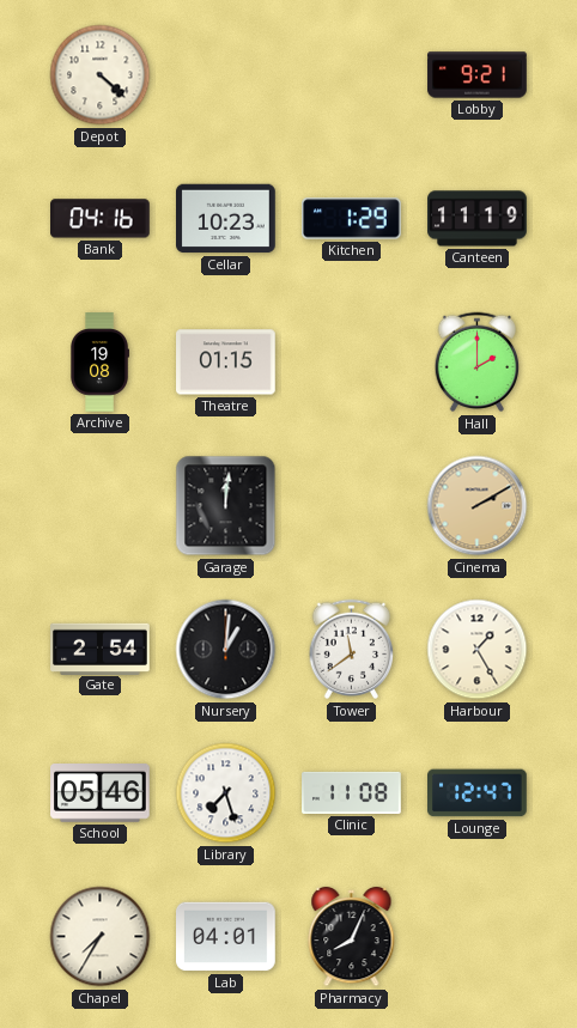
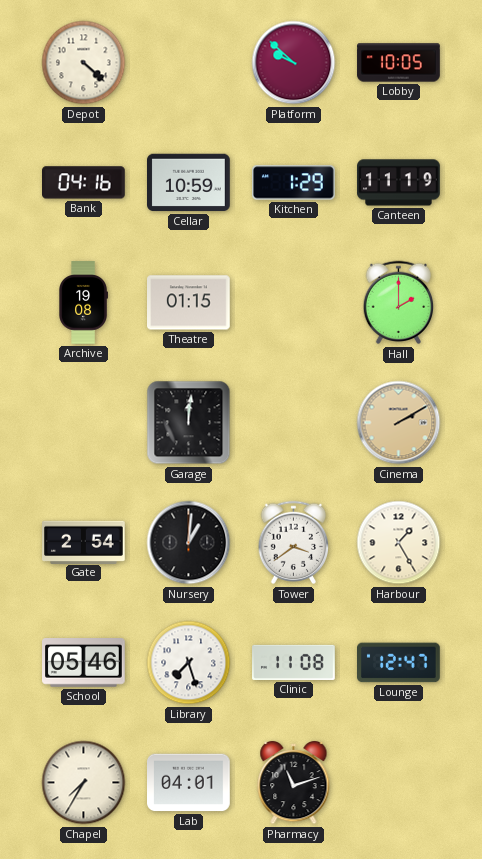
Platform: none -> 9:52
Lobby: 9:21 -> 10:05
Cellar: 10:23 -> 10:59
Tower: 11:39 -> 3:39
Pharmacy: 8:04 -> 11:12
